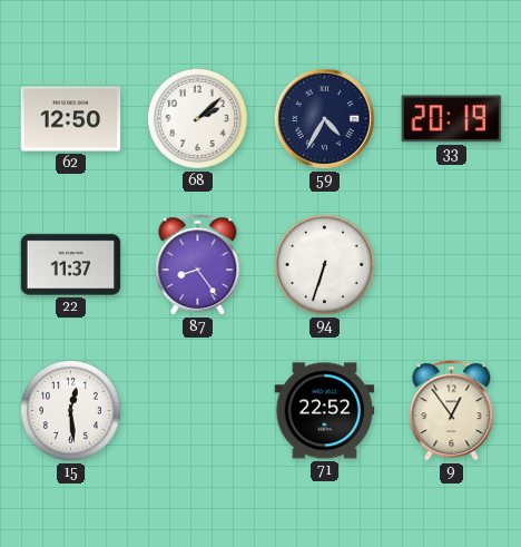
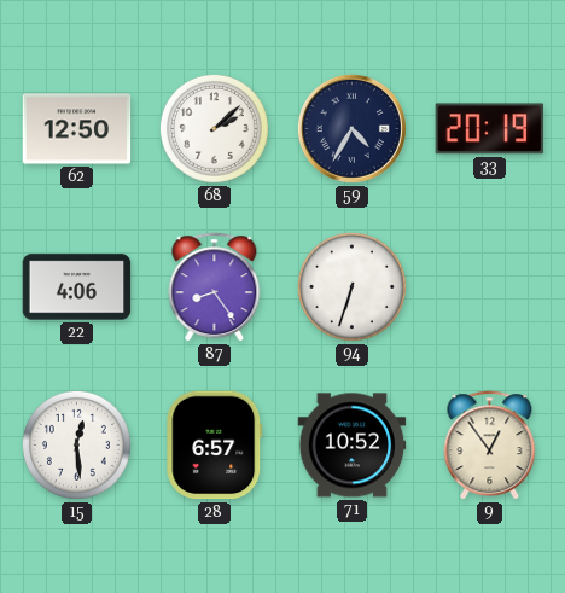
22: 11:37 -> 4:06
28: none -> 6:57
71: 22:52 -> 10:52
